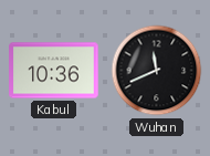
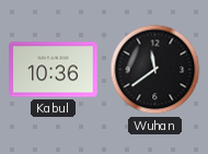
Wuhan: 11:41 -> 11:39
